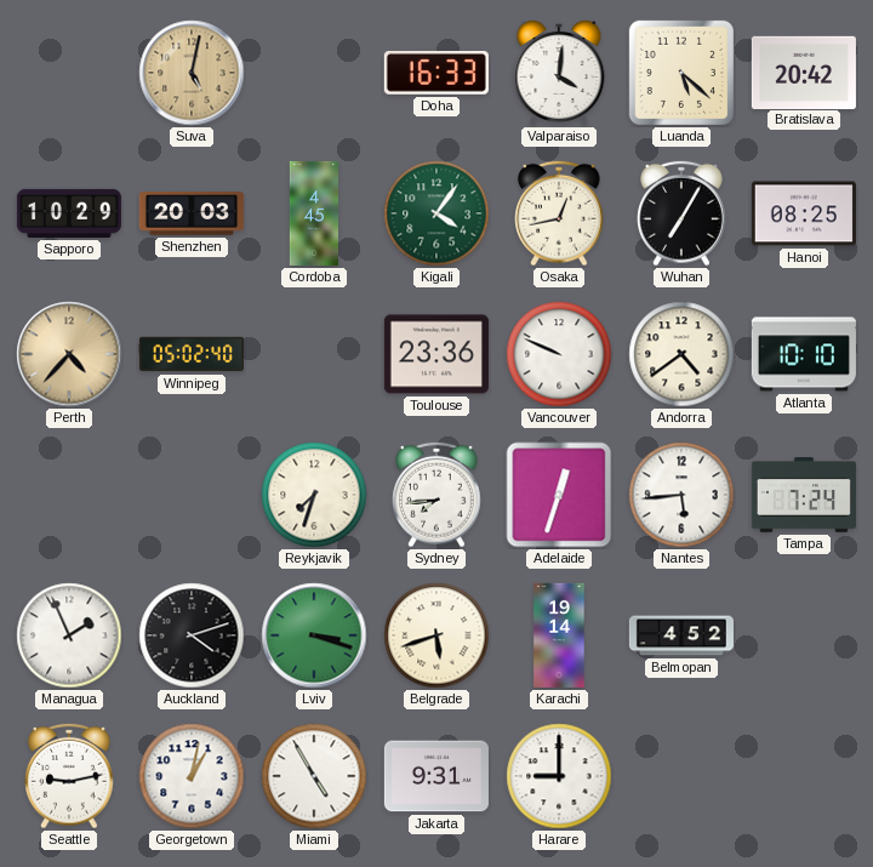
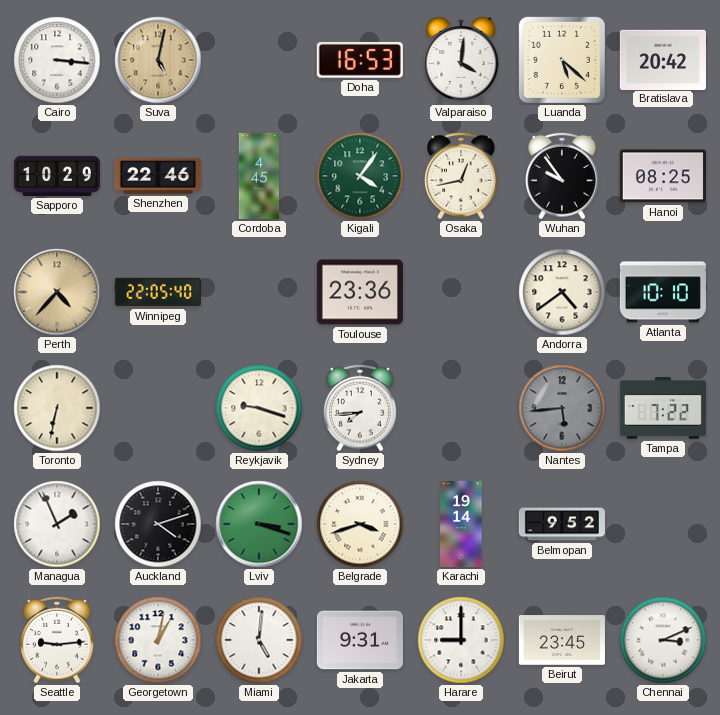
Cairo: none -> 3:16
Doha: 16:33 -> 16:53
Shenzhen: 20:03 -> 22:46
Wuhan: 7:05 -> 9:54
Winnipeg: 05:02 -> 22:05
Vancouver: 9:49 -> none
Toronto: none -> 6:32
Reykjavik: 7:33 -> 9:18
Adelaide: 12:33 -> none
Nantes dial: white -> grey
Tampa: 7:24 -> 7:22
Belgrade: 5:42 -> 3:42
Belmopan: 4:52 -> 9:52
Seattle: 9:13 -> 9:14
Miami: 4:55 -> 5:01
Beirut: none -> 23:45
Chennai: none -> 3:11
